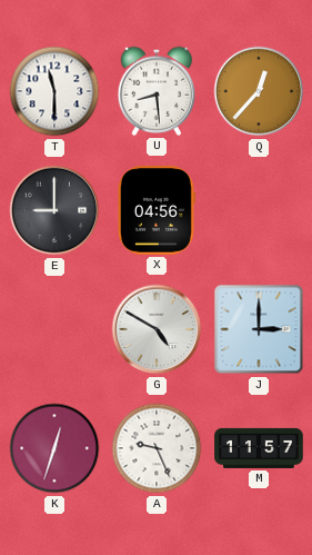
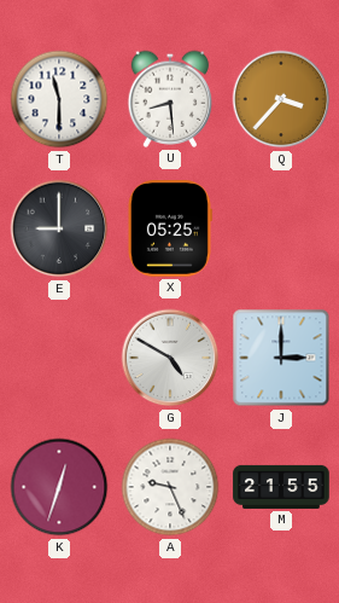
Q: 12:37 -> 3:37
X: 04:56 -> 05:25
M: 11:57 -> 21:55
